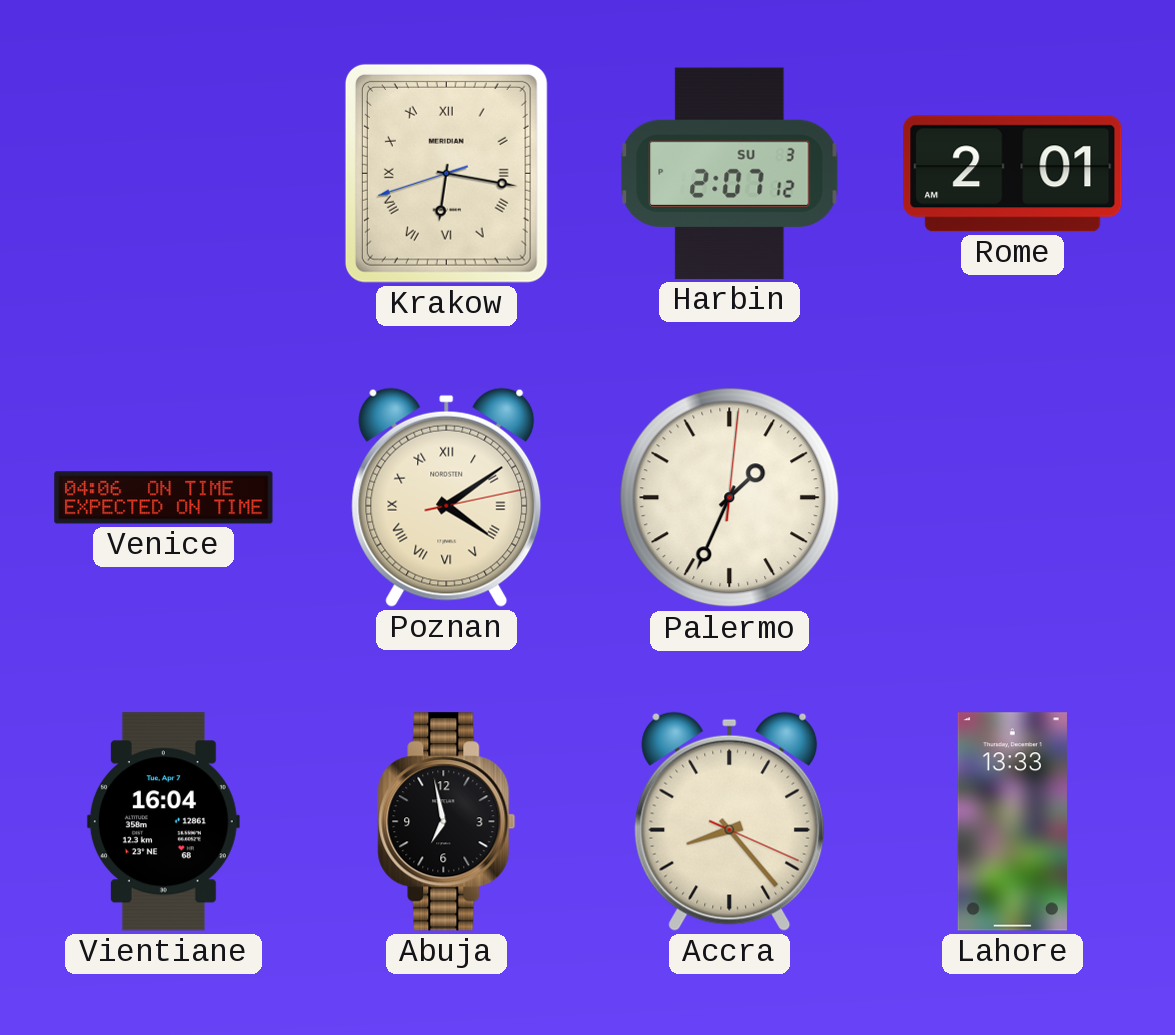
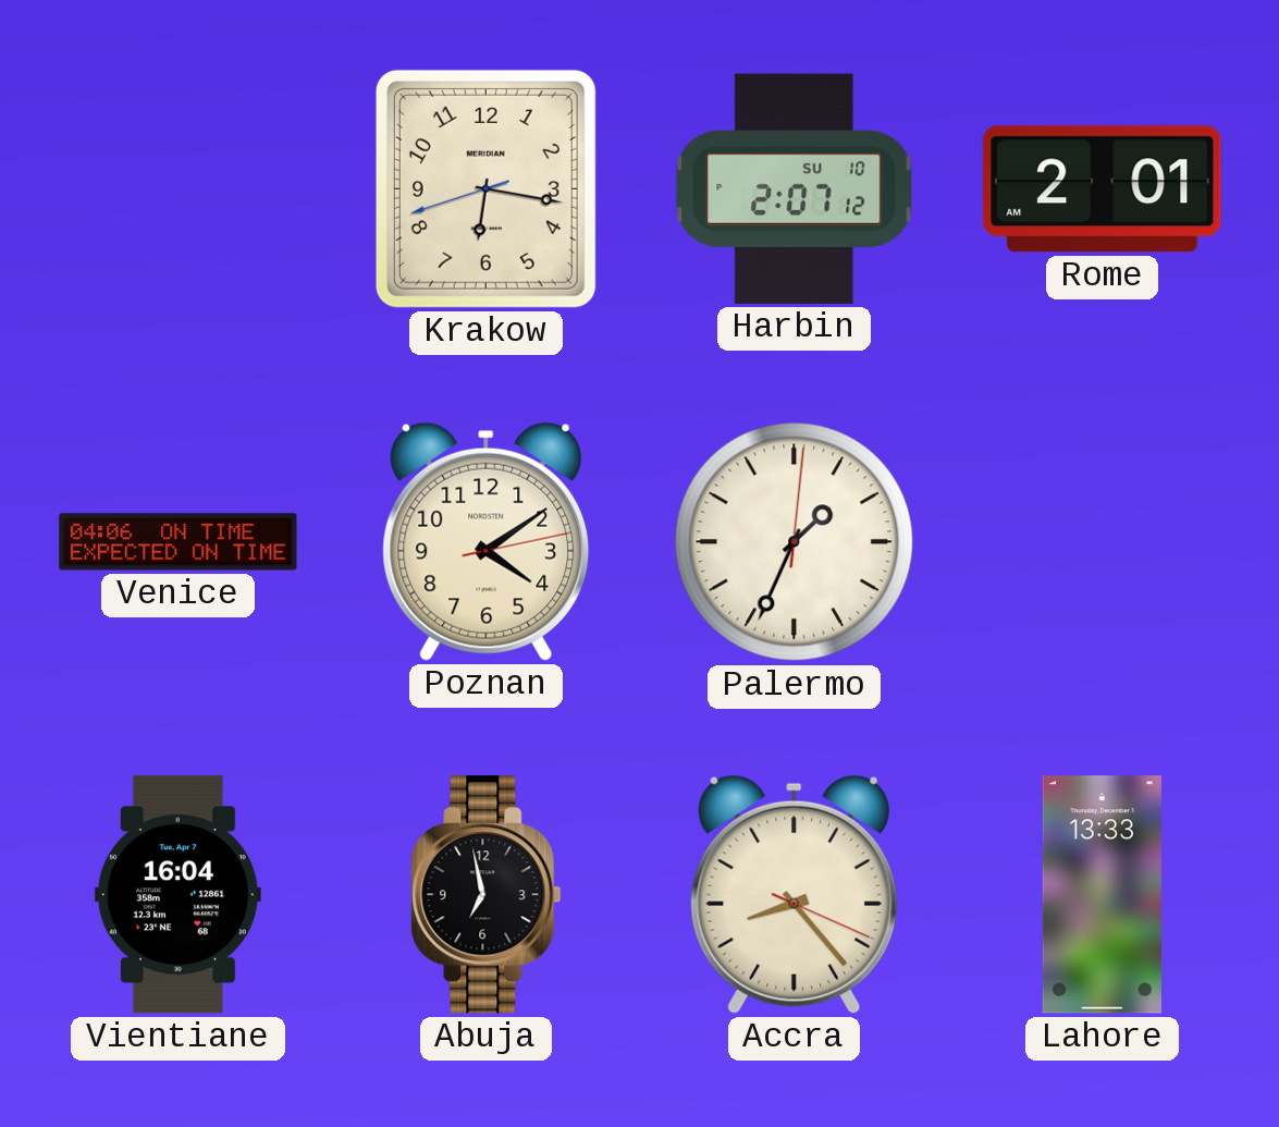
Krakow numerals: Roman -> Arabic
Harbin date: SU 3 -> SU 10
Poznan numerals: Roman -> Arabic
